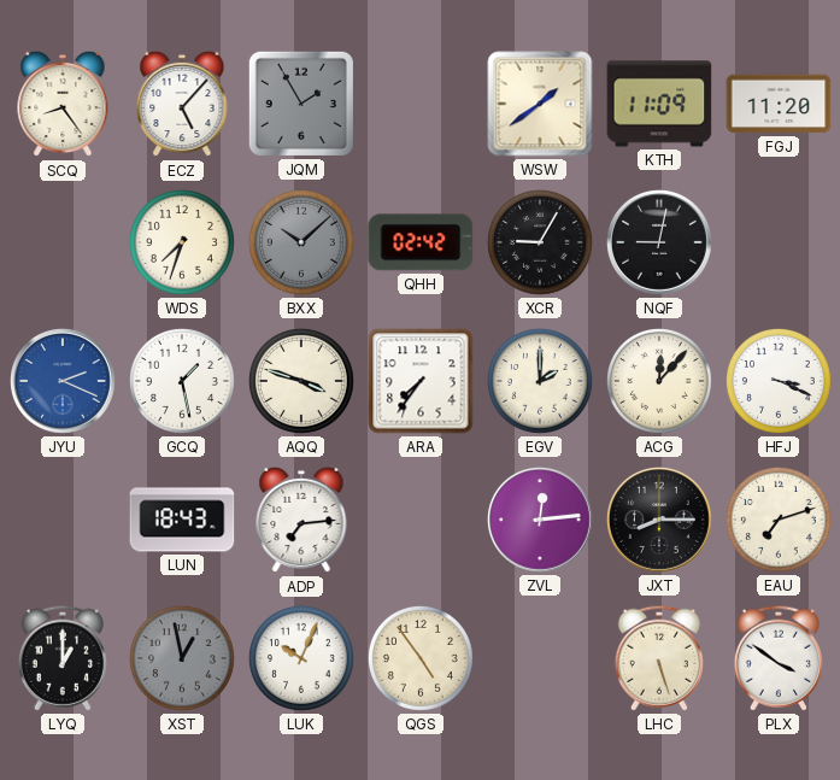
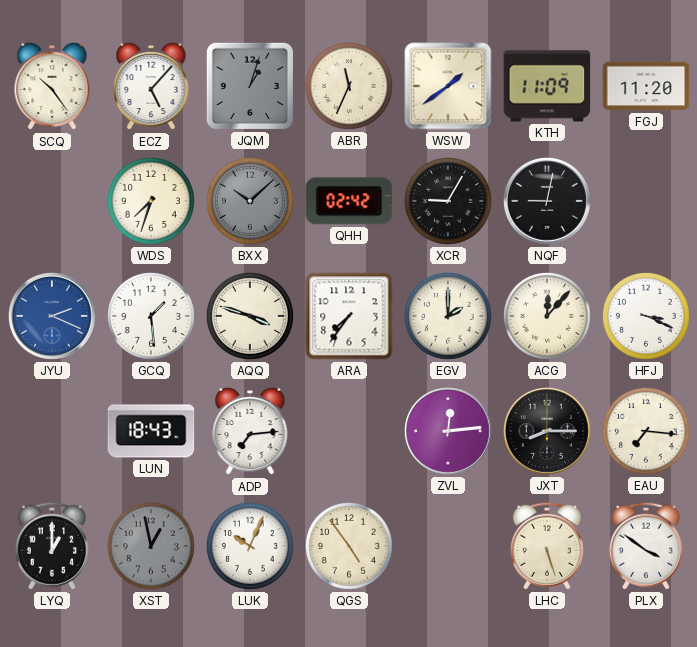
SCQ: 8:24 -> 10:24
JQM: 1:55 -> 1:03
ABR: none -> 11:34
GCQ: 1:28 -> 1:29
EAU: 7:12 -> 7:16
